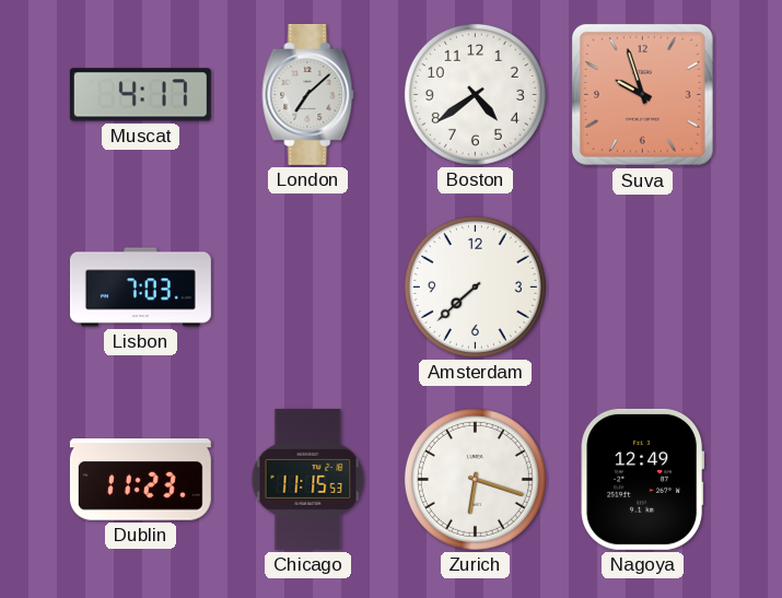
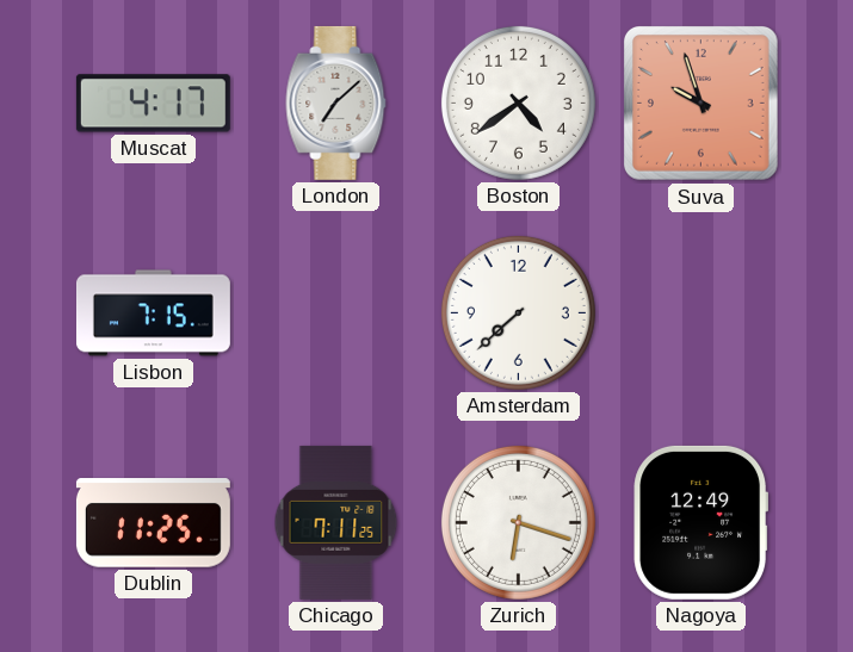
Lisbon: 7:03 -> 7:15
Dublin: 11:23 -> 11:25
Chicago: 11:15 -> 7:11
